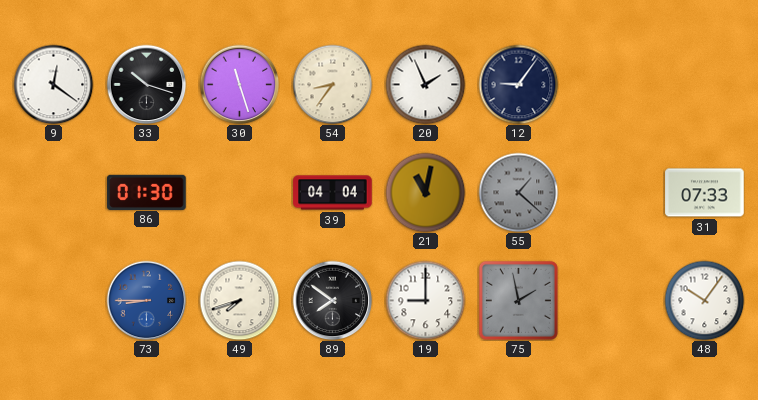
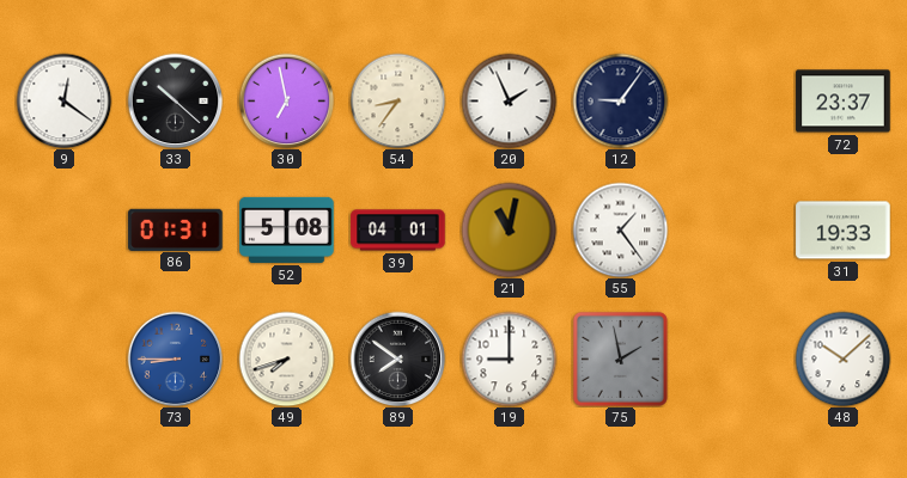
33: 10:18 -> 10:22
30: 11:27 -> 6:58
72: none -> 23:37
86: 01:30 -> 01:31
52: none -> 5:08
39: 04:04 -> 04:01
55: 1:22 -> 1:24
55 dial: grey -> white
31: 07:33 -> 19:33
48: 10:06 -> 10:08
